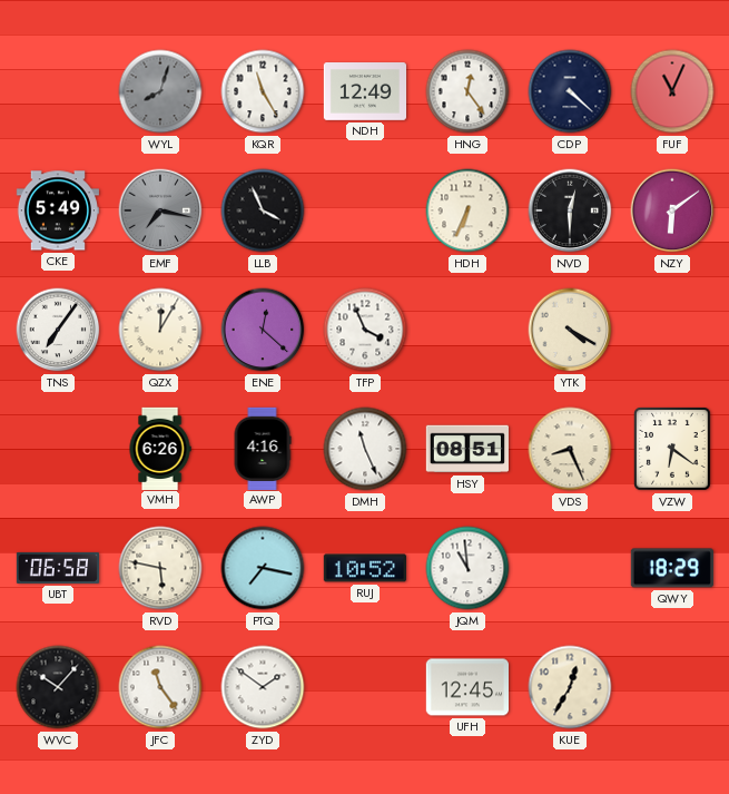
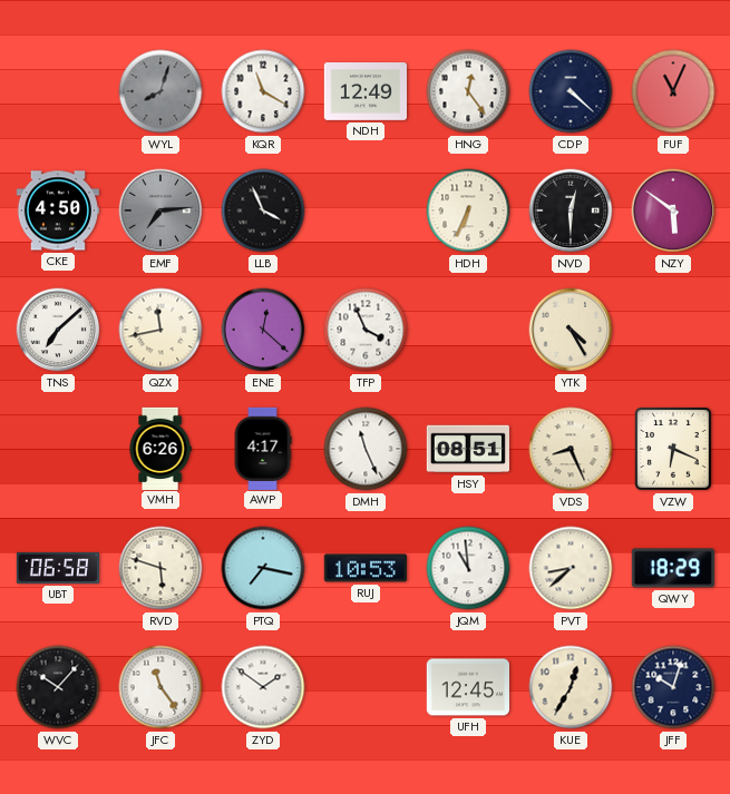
KQR: 11:25 -> 11:20
CKE: 5:49 -> 4:50
EMF: 7:17 -> 7:14
NZY: 6:09 -> 5:51
TNS: 7:06 -> 7:08
QZX: 12:05 -> 11:43
YTK: 4:20 -> 4:25
AWP: 4:16 -> 4:17
VZW: 6:21 -> 6:19
RVD: 5:47 -> 5:48
RUJ: 10:52 -> 10:53
PVT: none -> 8:38
JFF: none -> 10:03
